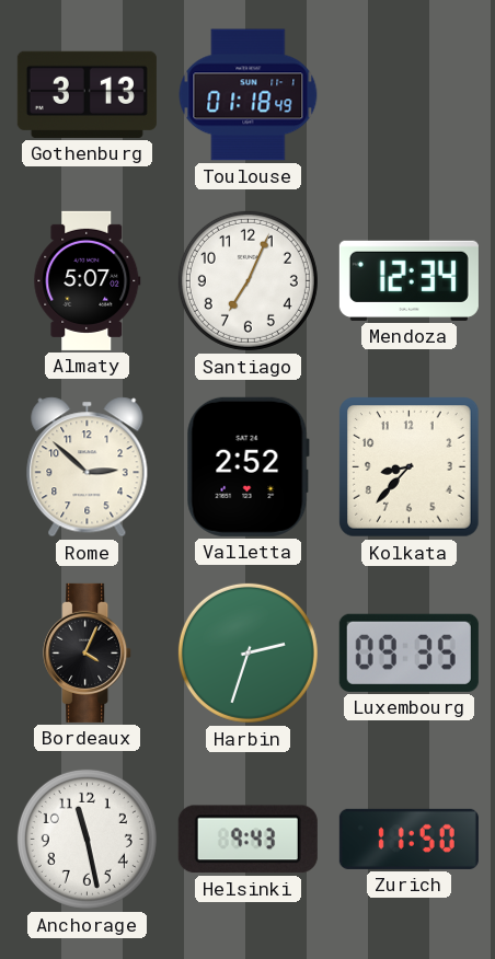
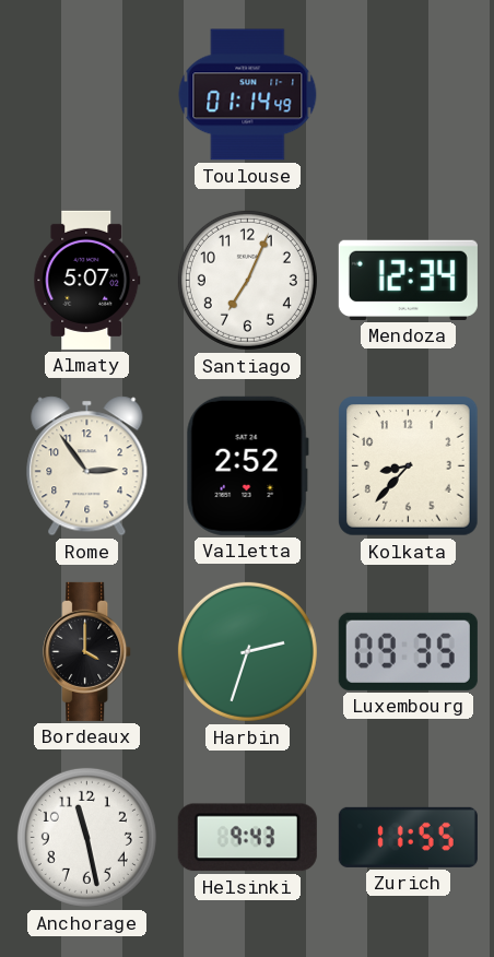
Gothenburg: 3:13 -> none
Toulouse: 01:18 -> 01:14
Rome: 2:52 -> 2:54
Bordeaux: 4:04 -> 4:00
Zurich: 11:50 -> 11:55
